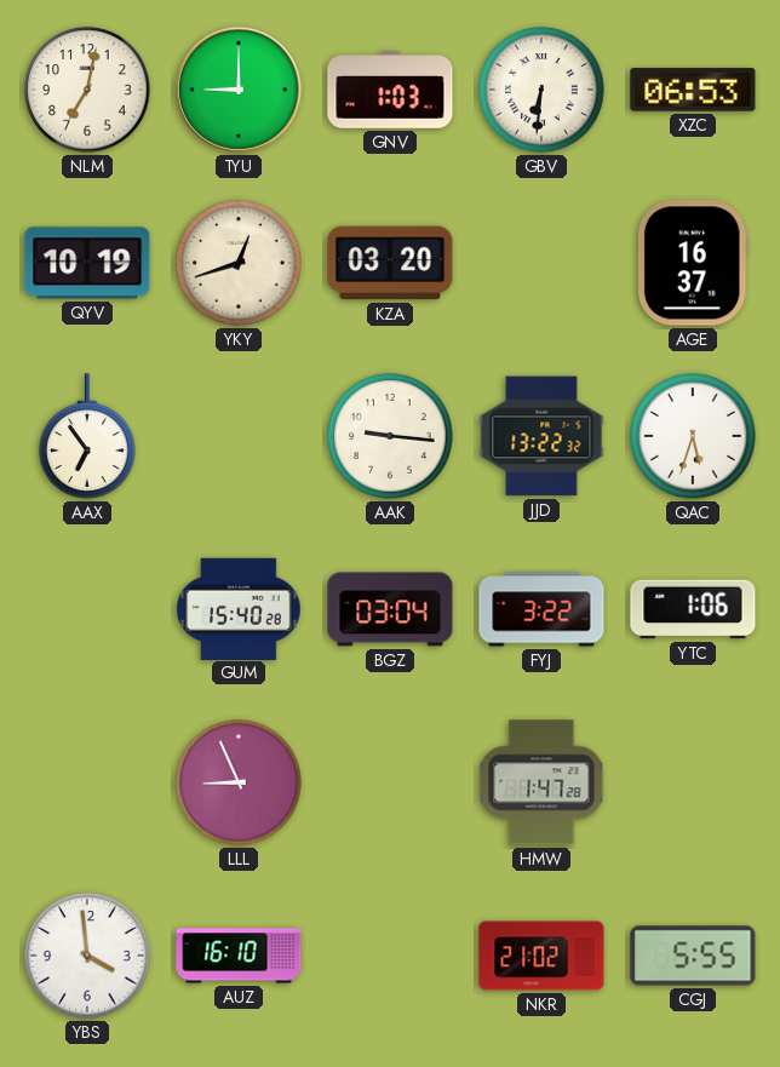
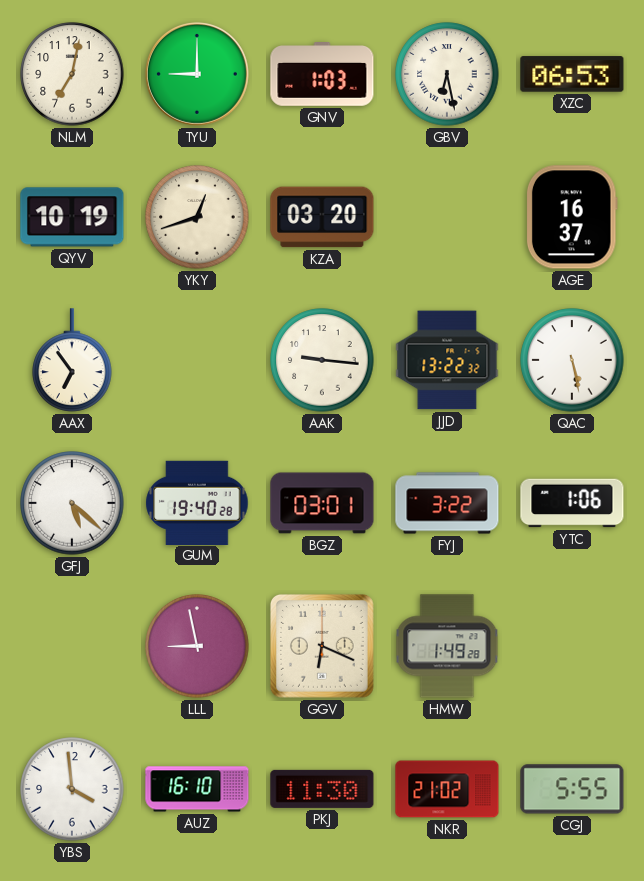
GBV: 6:31 -> 6:28
QAC: 5:33 -> 5:28
GFJ: none -> 5:22
GUM: 15:40 -> 19:40
BGZ: 03:04 -> 03:01
LLL: 8:56 -> 8:58
GGV: none -> 6:19
HMW: 1:47 -> 1:49
PKJ: none -> 11:30
